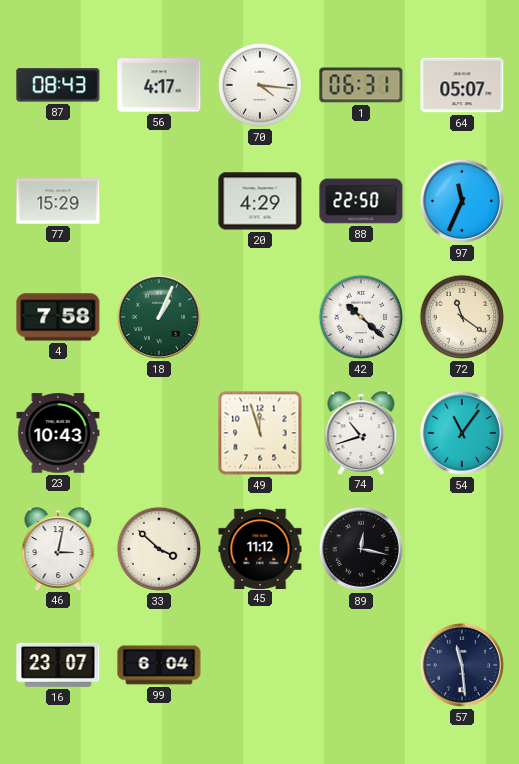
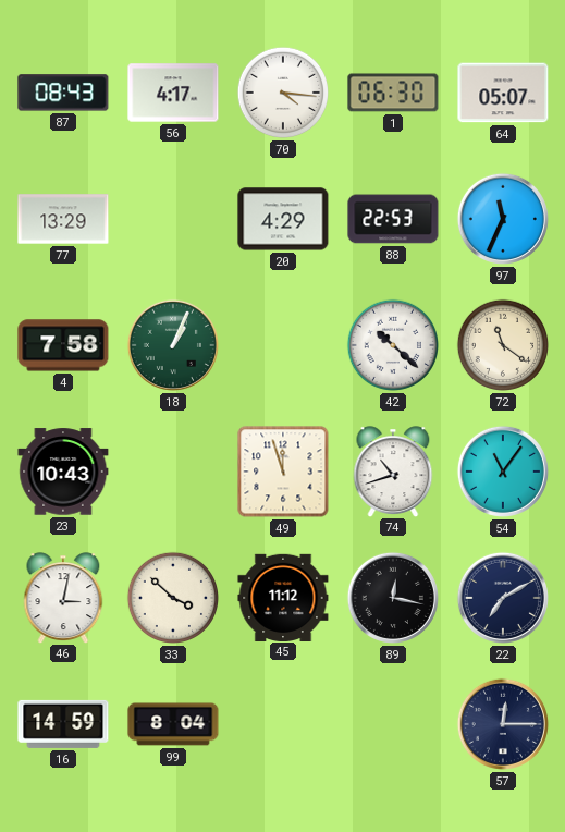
1: 06:31 -> 06:30
77: 15:29 -> 13:29
88: 22:50 -> 22:53
22: none -> 7:10
16: 23:07 -> 14:59
99: 6:04 -> 8:04
57: 11:29 -> 12:15
